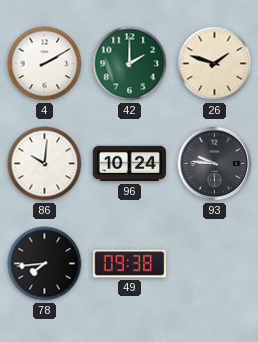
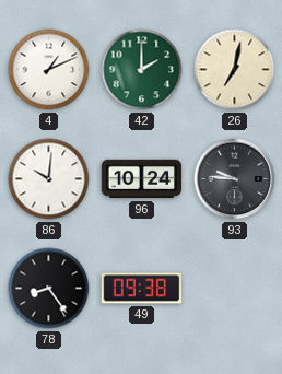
4: 2:10 -> 1:11
26: 1:48 -> 7:02
78: 7:44 -> 8:24
